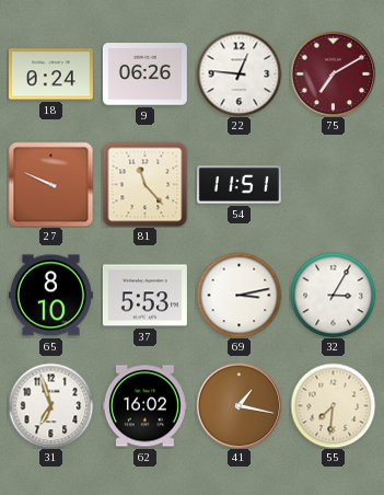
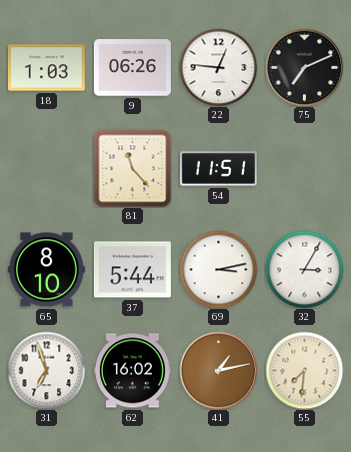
18: 0:24 -> 1:03
75: 7:10 -> 7:11
75 dial: burgundy -> black
27: 9:49 -> none
37: 5:53 -> 5:44
41: 1:17 -> 1:13
